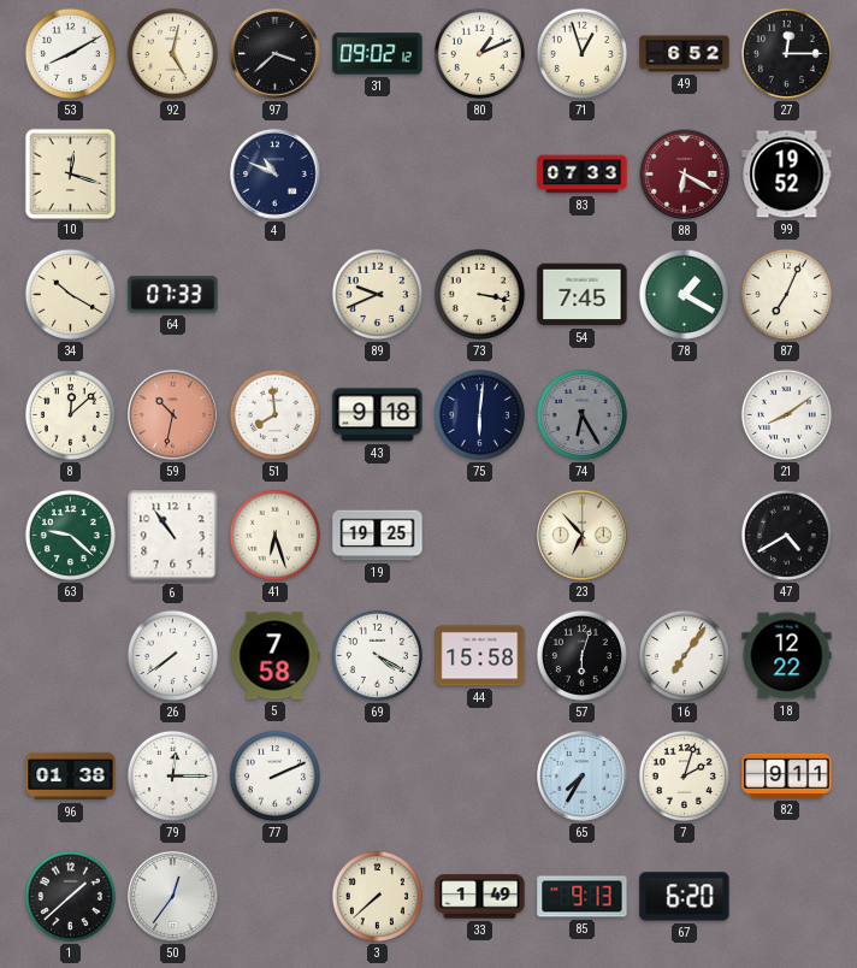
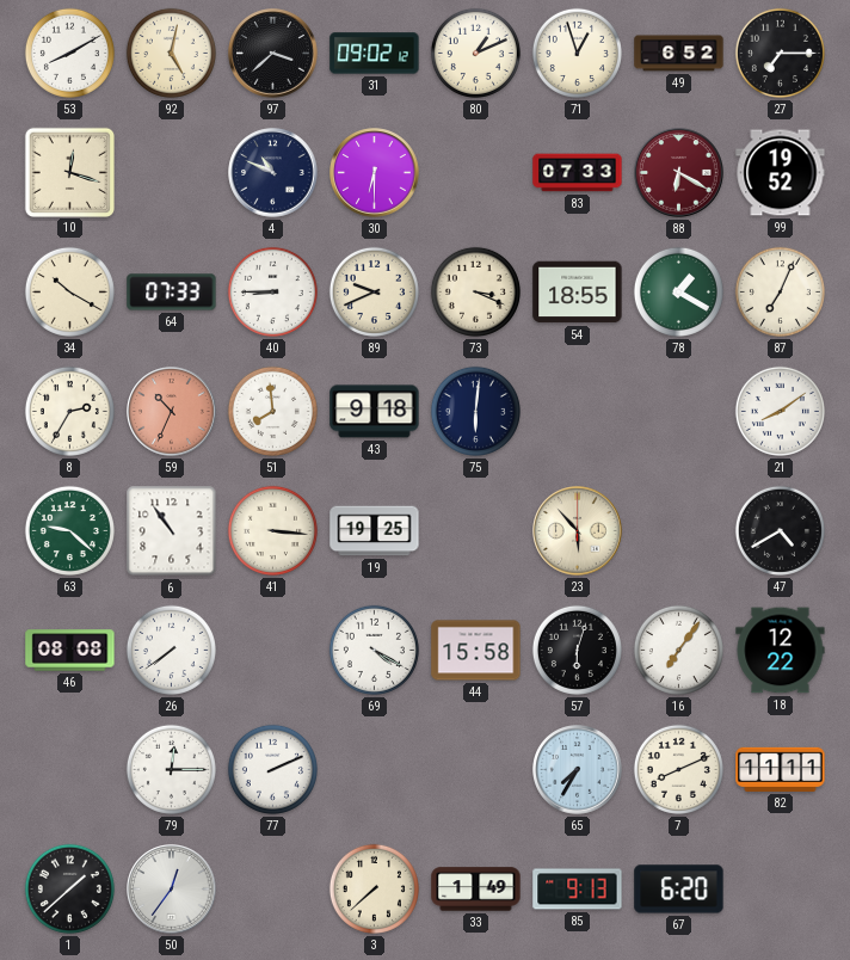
27: 12:15 -> 7:15
30: none -> 6:30
40: none -> 8:45
73: 3:17 -> 3:19
54: 7:45 -> 18:55
8: 12:08 -> 2:35
59: 10:32 -> 10:34
74: 6:25 -> none
41: 6:27 -> 3:16
23: 6:53 -> 5:53
46: none -> 08:08
5: 7:58 -> none
96: 01:38 -> none
7: 2:03 -> 8:11
82: 9:11 -> 11:11
